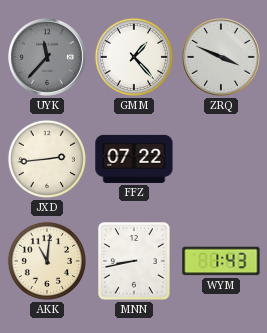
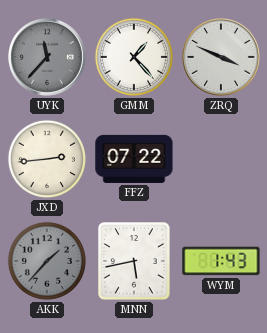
AKK: 11:01 -> 1:37
AKK dial: cream -> grey
MNN: 8:43 -> 5:43
